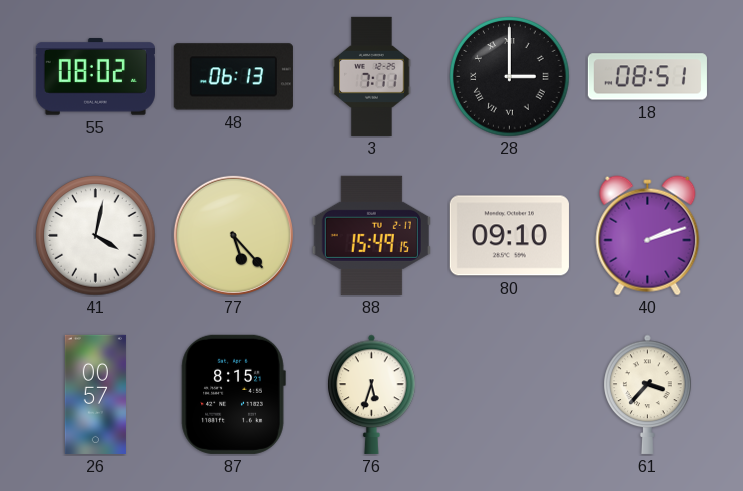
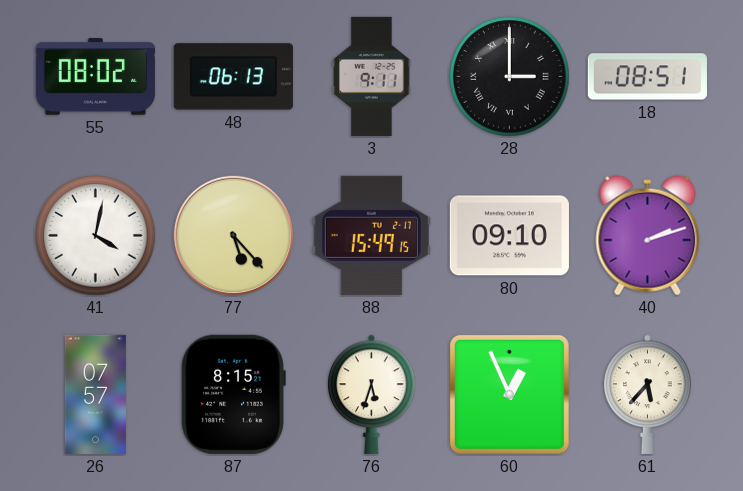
3: 7:11 -> 9:11
26: 00:57 -> 07:57
60: none -> 12:56
61: 3:37 -> 5:37
